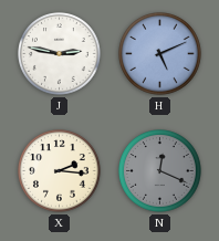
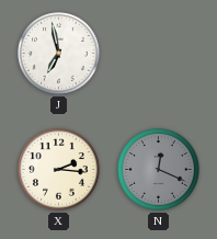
J: 2:47 -> 6:58
H: 5:11 -> none
